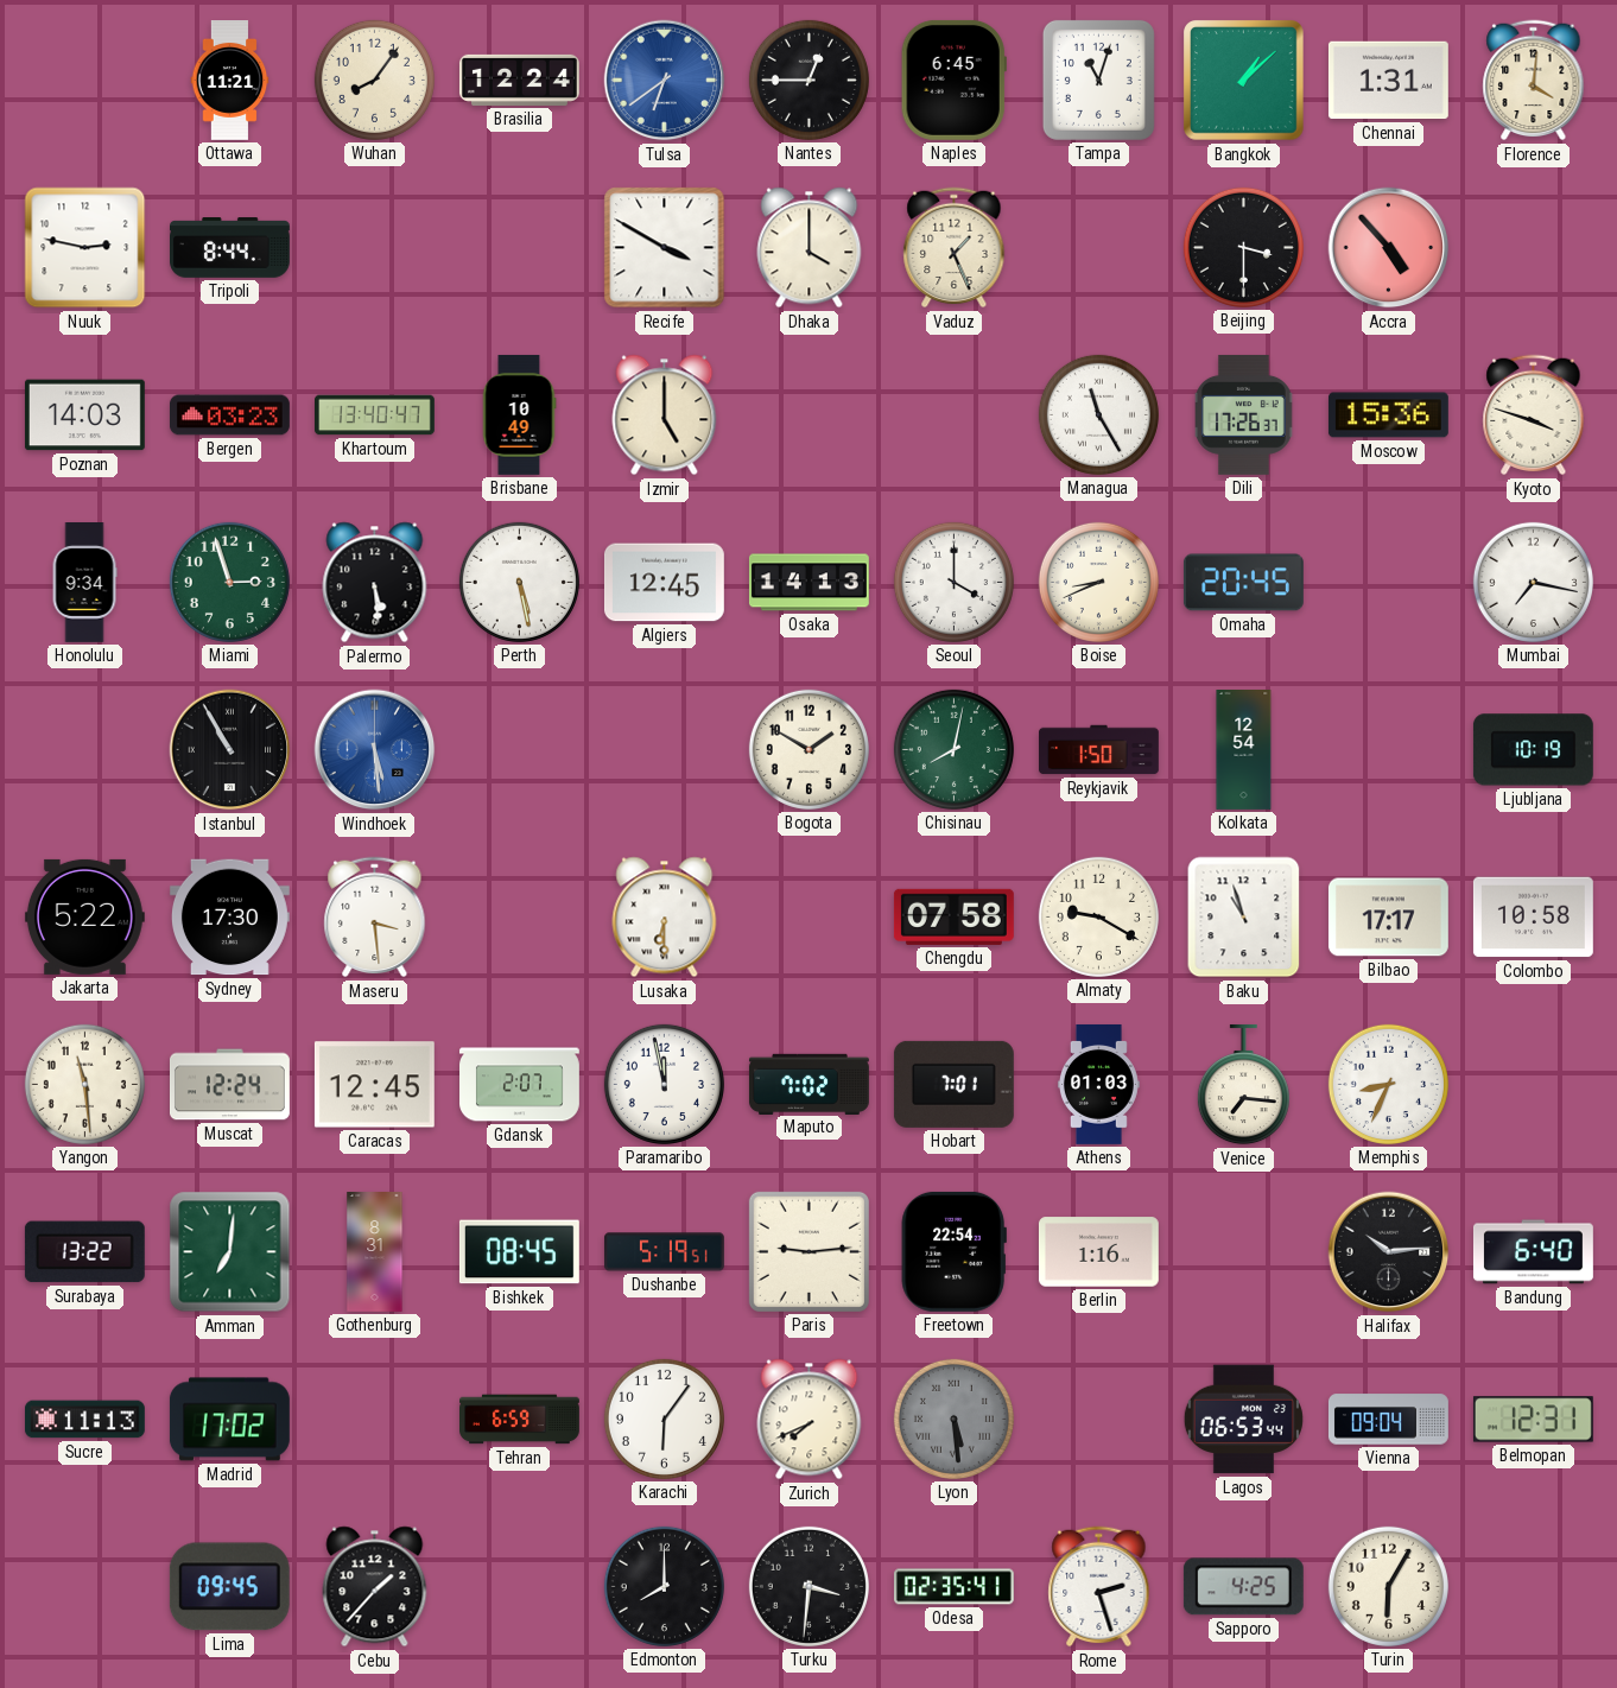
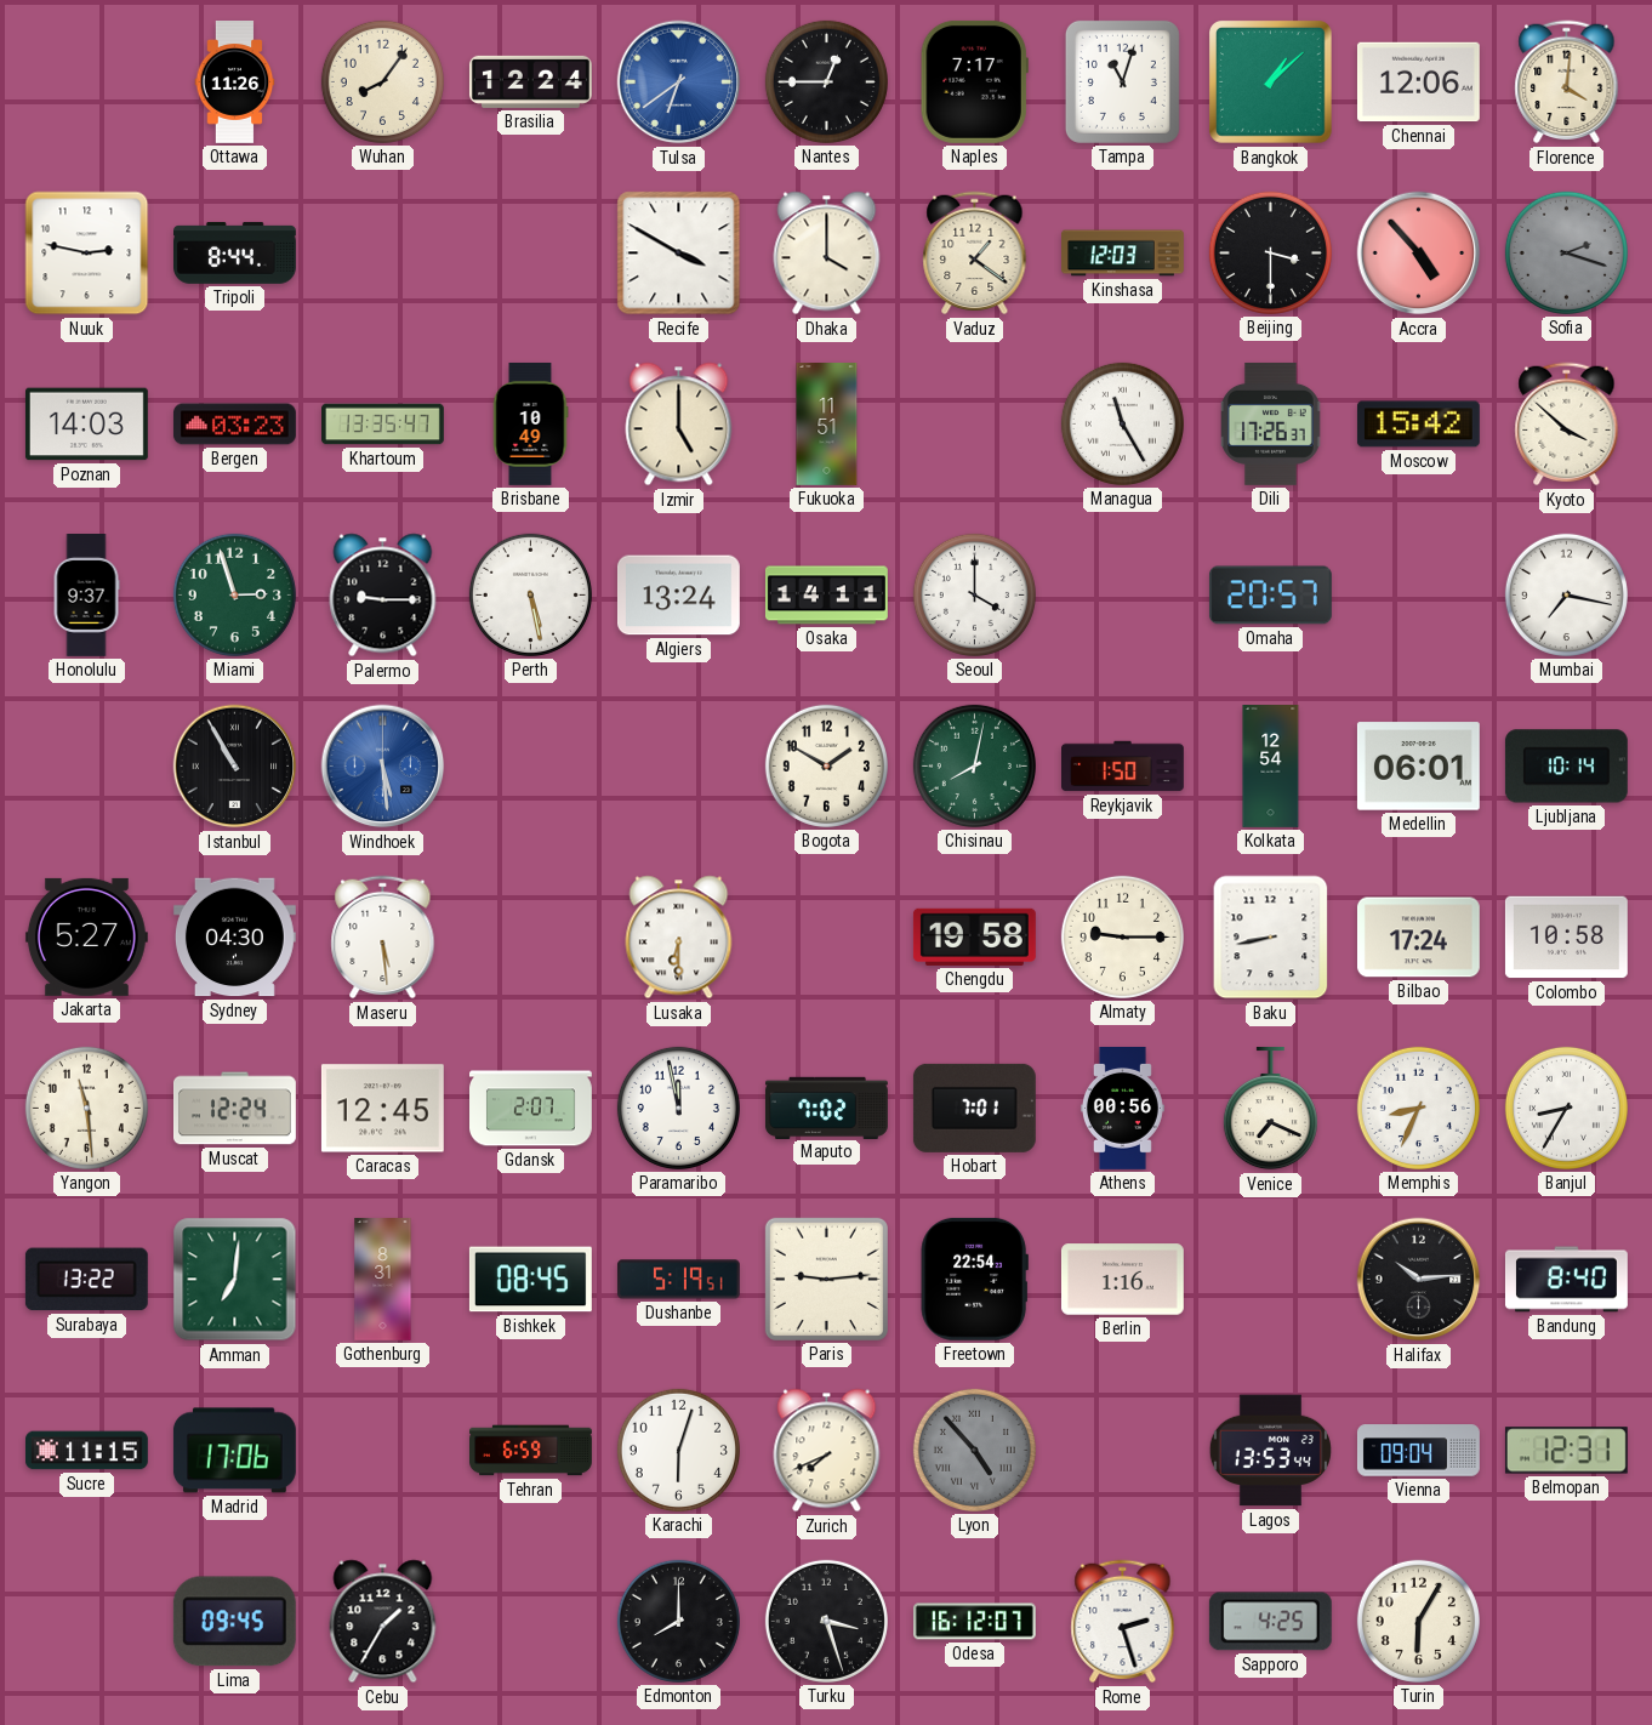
Ottawa: 11:21 -> 11:26
Naples: 6:45 -> 7:17
Chennai: 1:31 -> 12:06
Vaduz: 1:26 -> 1:21
Kinshasa: none -> 12:03
Sofia: none -> 2:18
Khartoum: 13:40 -> 13:35
Fukuoka: none -> 11:51
Moscow: 15:36 -> 15:42
Kyoto: 3:48 -> 3:52
Honolulu: 9:34 -> 9:37
Palermo: 5:29 -> 9:15
Algiers: 12:45 -> 13:24
Osaka: 14:13 -> 14:11
Boise: 8:41 -> none
Omaha: 20:45 -> 20:57
Medellin: none -> 06:01
Ljubljana: 10:19 -> 10:14
Jakarta: 5:22 -> 5:27
Sydney: 17:30 -> 04:30
Maseru: 3:29 -> 5:29
Chengdu: 07:58 -> 19:58
Almaty: 9:20 -> 9:15
Baku: 10:57 -> 8:43
Bilbao: 17:17 -> 17:24
Athens: 01:03 -> 00:56
Venice: 7:16 -> 7:19
Banjul: none -> 8:35
Bandung: 6:40 -> 8:40
Sucre: 11:13 -> 11:15
Madrid: 17:02 -> 17:06
Karachi: 6:06 -> 6:03
Lyon: 5:29 -> 4:53
Lagos: 06:53 -> 13:53
Cebu: 1:37 -> 1:35
Turku: 3:31 -> 3:27
Odesa: 02:35 -> 16:12
